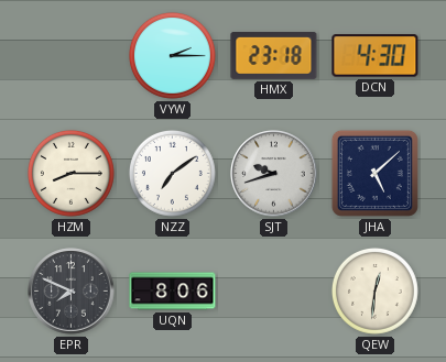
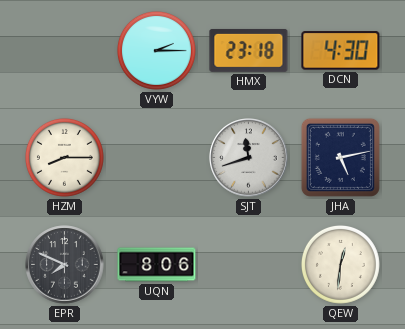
NZZ: 7:09 -> none
SJT: 9:42 -> 11:42
JHA: 5:08 -> 5:13
